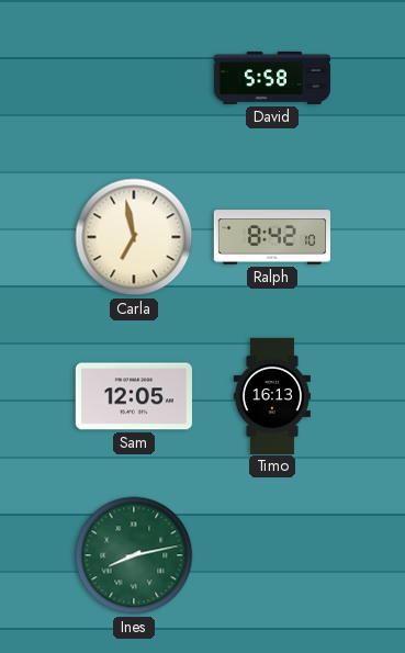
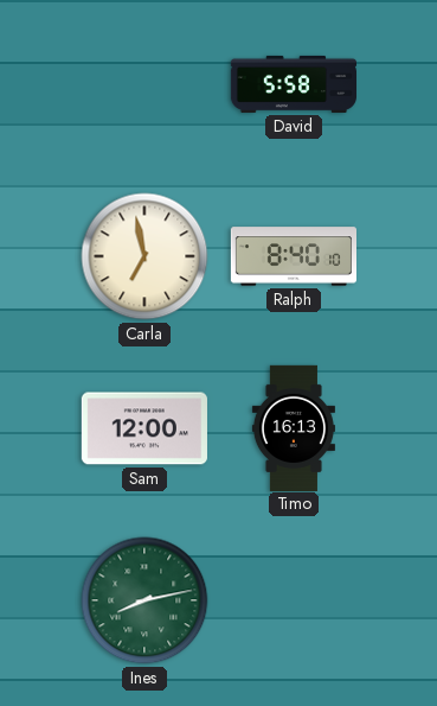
Ralph: 8:42 -> 8:40
Sam: 12:05 -> 12:00
